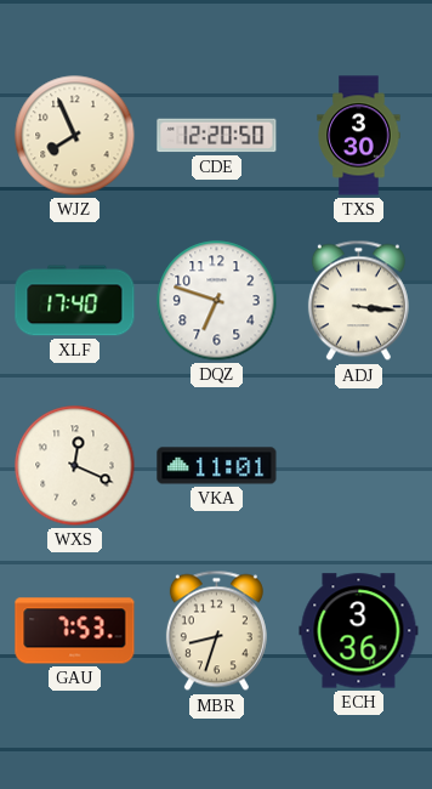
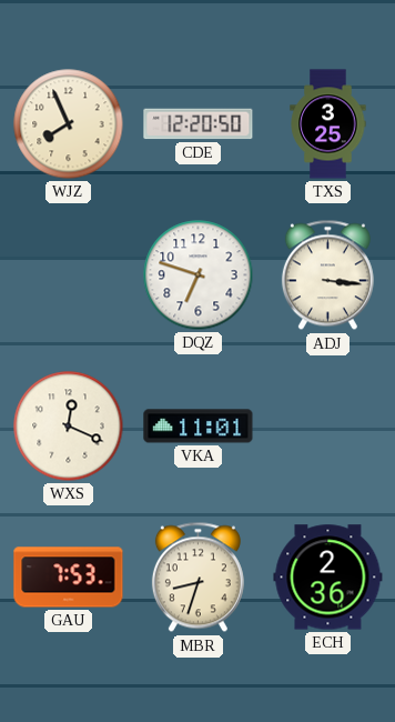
TXS: 3:30 -> 3:25
XLF: 17:40 -> none
ECH: 3:36 -> 2:36
